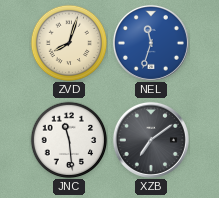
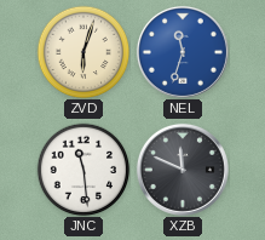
ZVD: 8:03 -> 6:03
XZB: 7:09 -> 11:49
